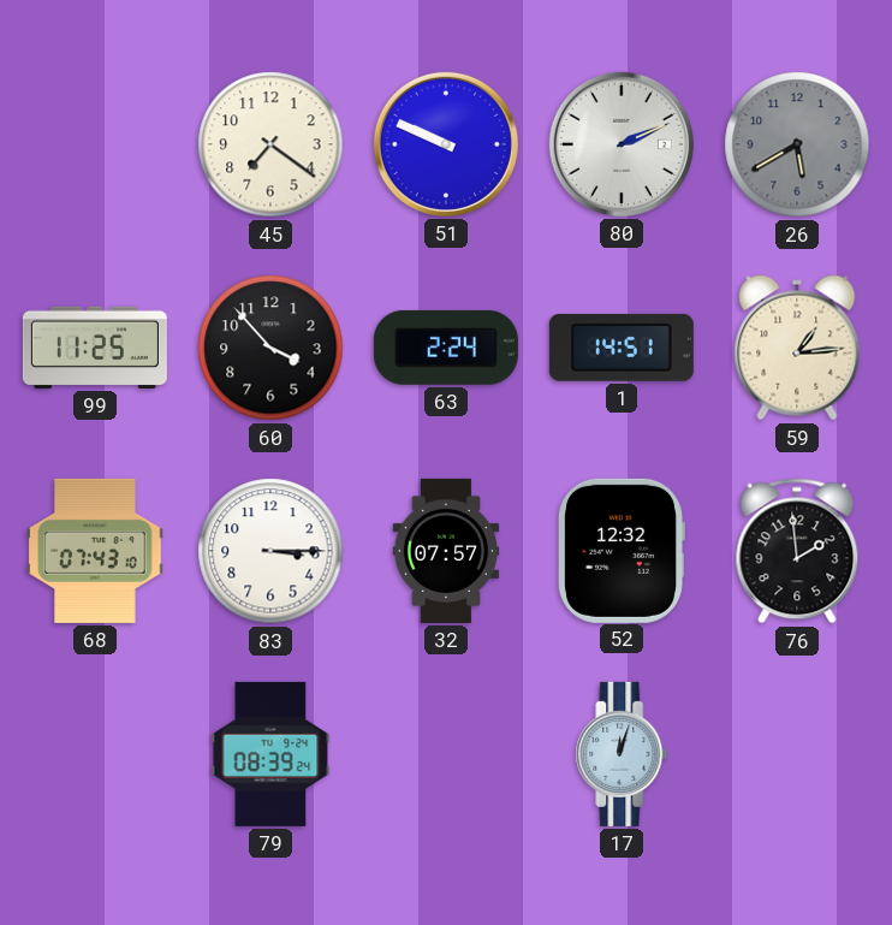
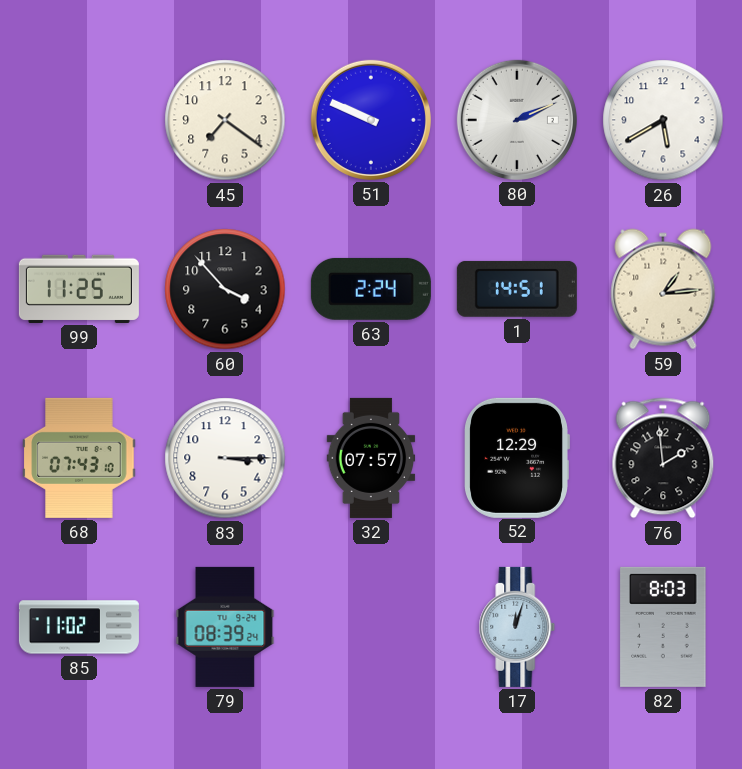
26 dial: grey -> white
52: 12:32 -> 12:29
85: none -> 11:02
82: none -> 8:03
